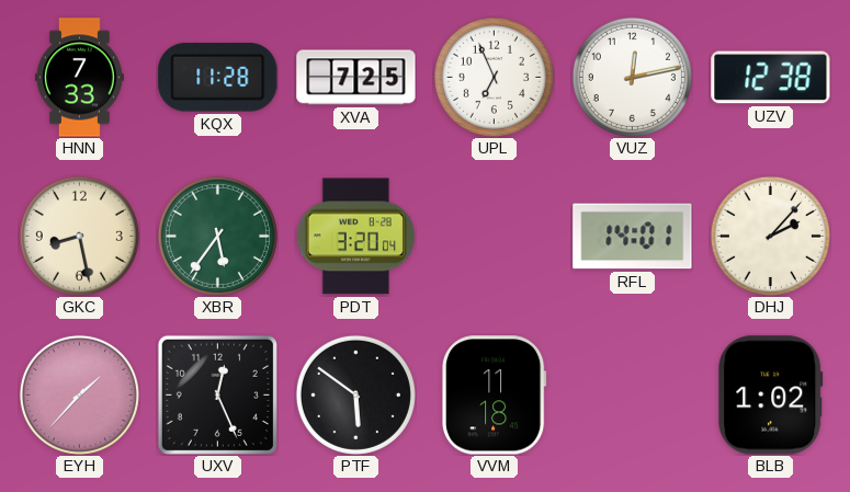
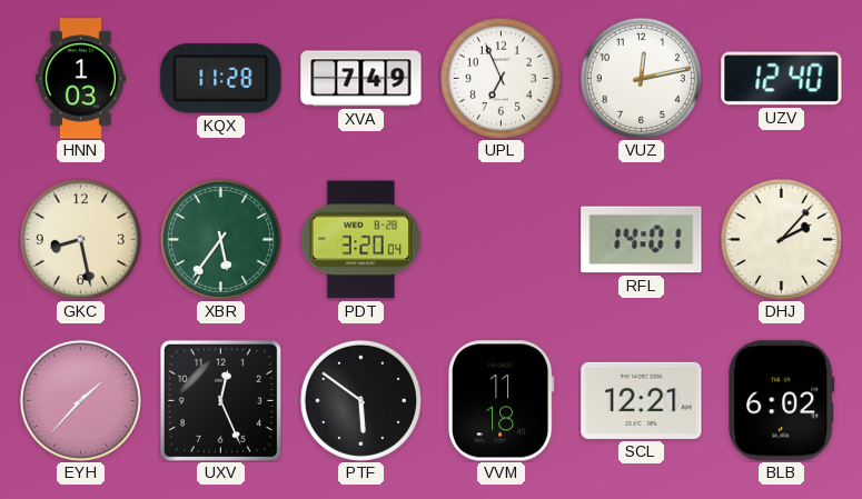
HNN: 7:33 -> 1:03
XVA: 7:25 -> 7:49
UZV: 12:38 -> 12:40
SCL: none -> 12:21
BLB: 1:02 -> 6:02
